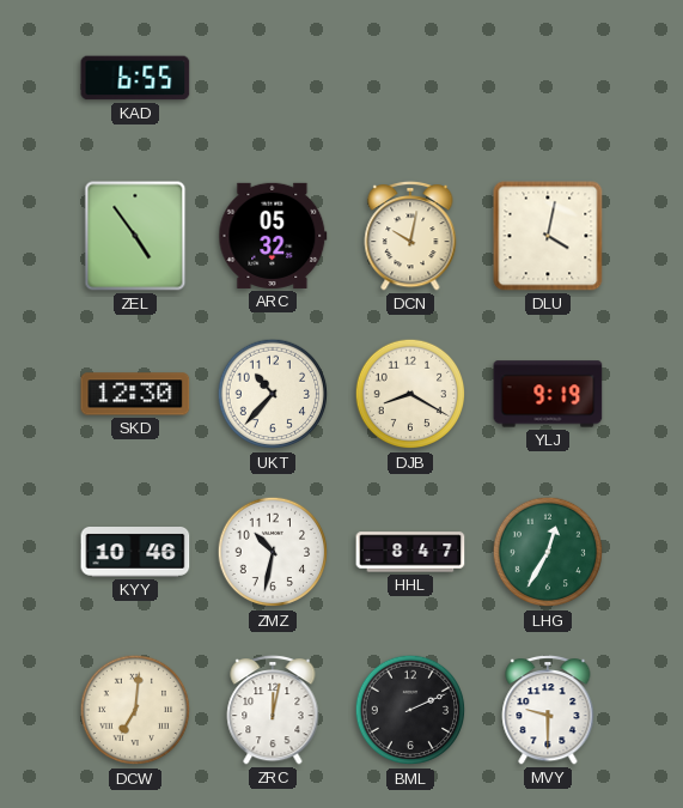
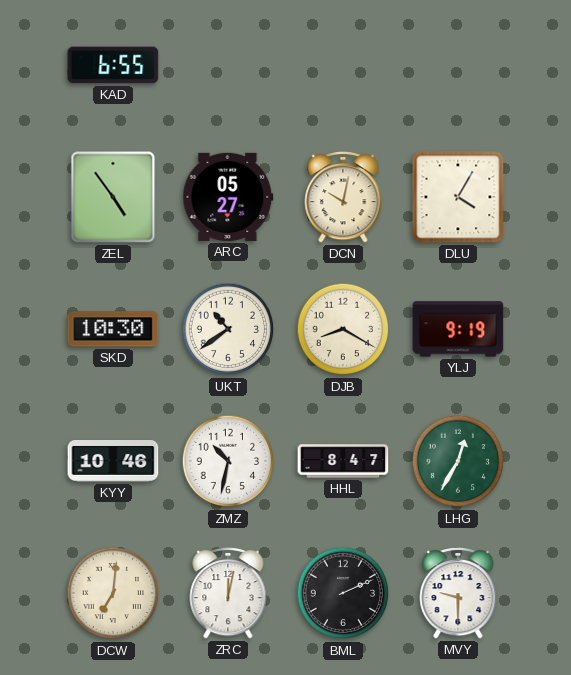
ARC: 05:32 -> 05:27
DLU: 4:02 -> 4:05
SKD: 12:30 -> 10:30
UKT: 10:37 -> 10:39
